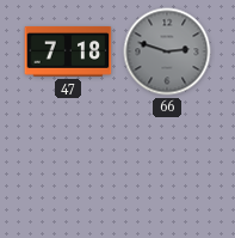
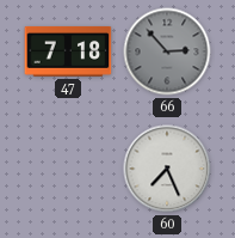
66: 2:48 -> 2:53
60: none -> 7:26
